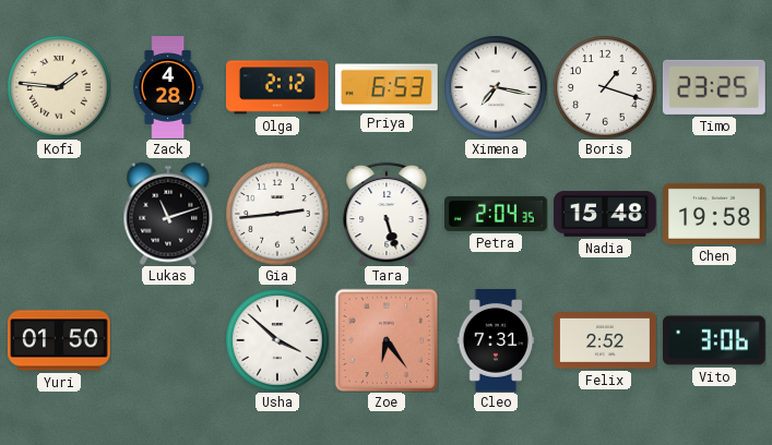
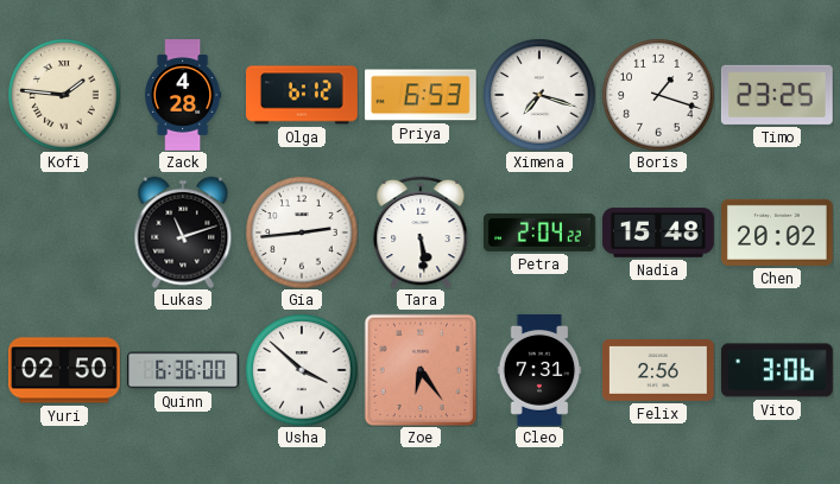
Olga: 2:12 -> 6:12
Ximena: 7:17 -> 7:18
Tara: 5:27 -> 5:29
Petra: 2:04:35 -> 2:04:22
Chen: 19:58 -> 20:02
Yuri: 01:50 -> 02:50
Quinn: none -> 6:36
Felix: 2:52 -> 2:56
